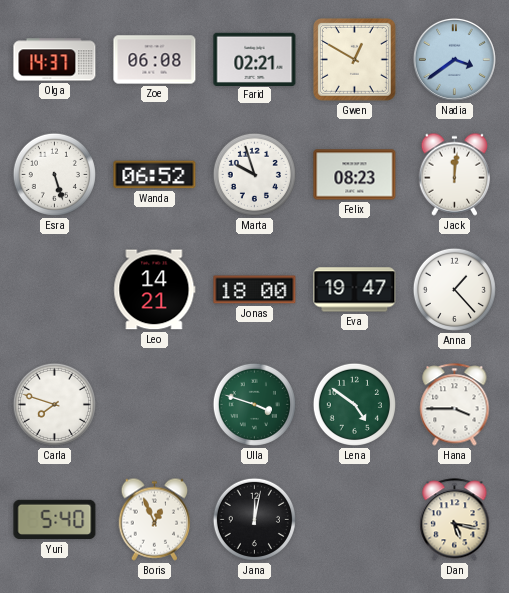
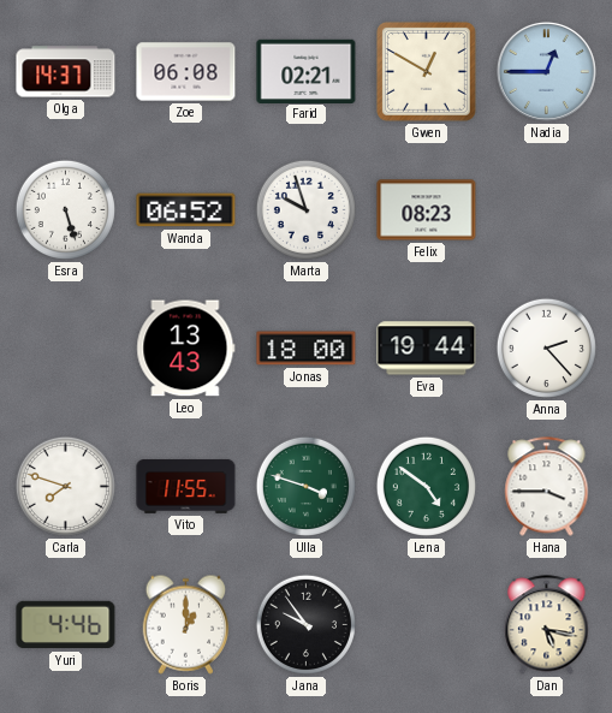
Nadia: 3:39 -> 12:45
Jack: 12:01 -> none
Leo: 14:21 -> 13:43
Eva: 19:47 -> 19:44
Anna: 1:23 -> 2:23
Vito: none -> 11:55
Yuri: 5:40 -> 4:46
Boris: 12:56 -> 1:00
Jana: 12:02 -> 9:54
